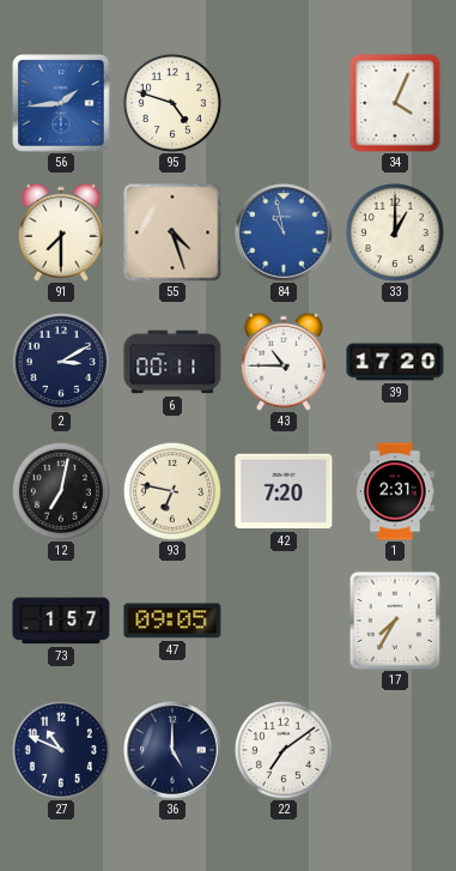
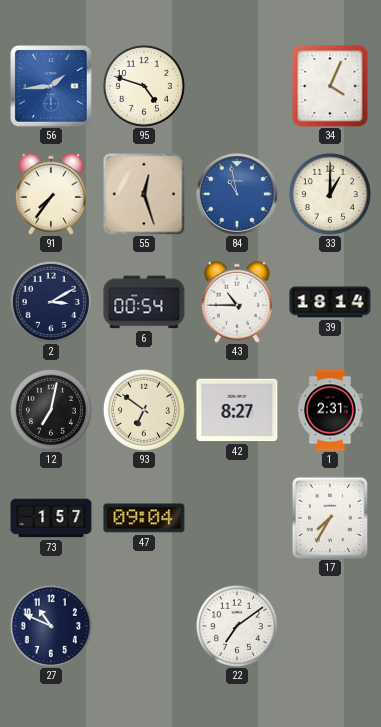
91: 7:30 -> 7:36
55: 4:27 -> 12:27
6: 00:11 -> 00:54
39: 17:20 -> 18:14
93: 6:47 -> 6:51
42: 7:20 -> 8:27
47: 09:05 -> 09:04
36: 5:00 -> none
